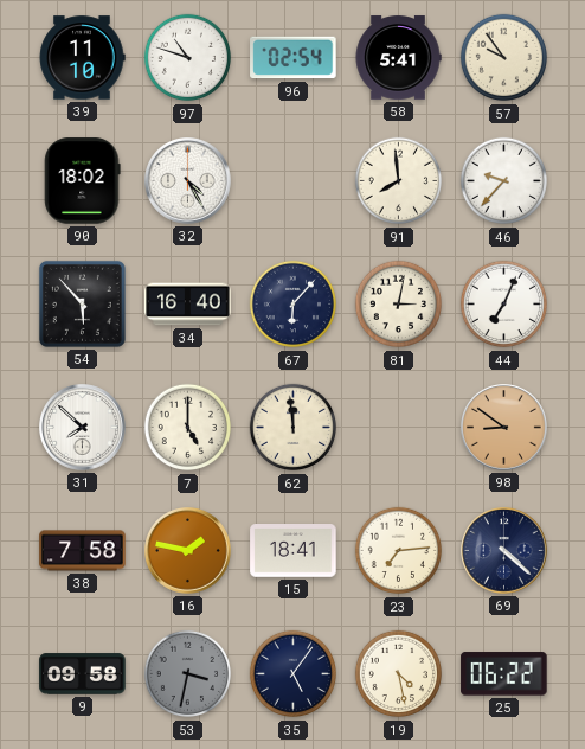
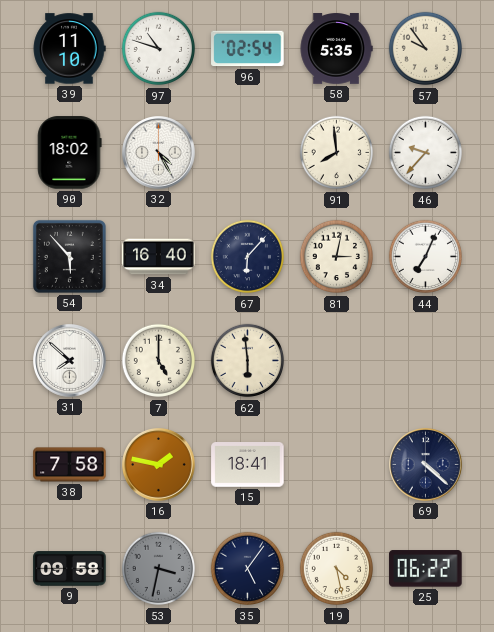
58: 5:41 -> 5:35
62: 11:59 -> 5:59
98: 8:51 -> none
23: 7:14 -> none
